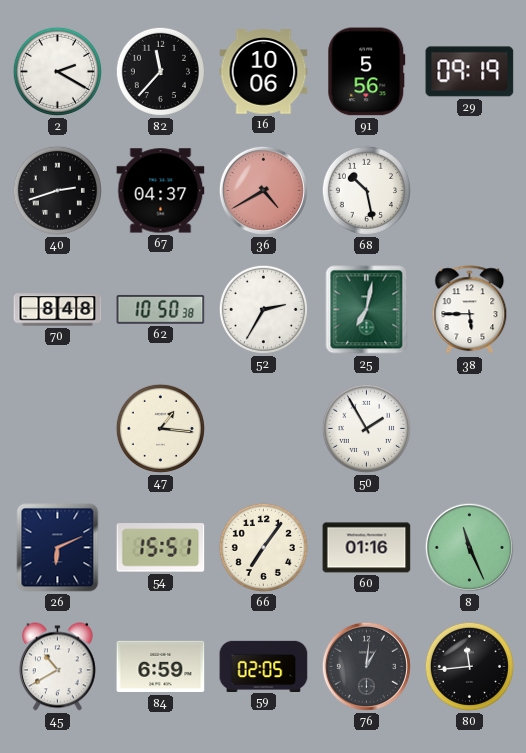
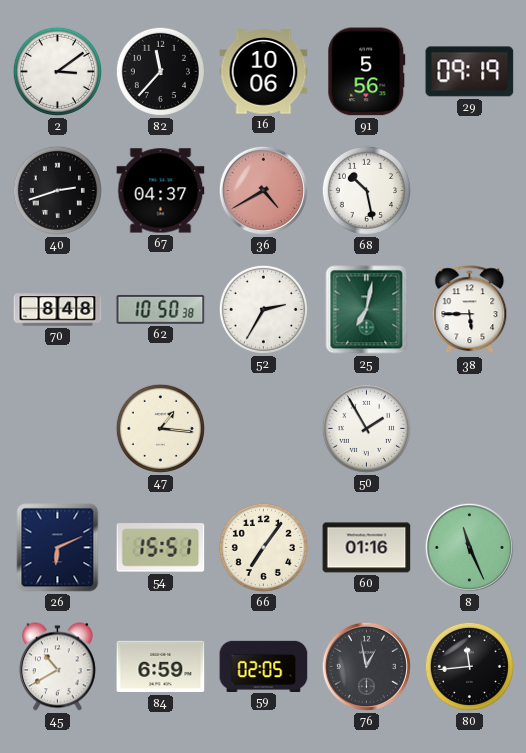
2: 2:20 -> 3:09
76: 1:01 -> 12:58
